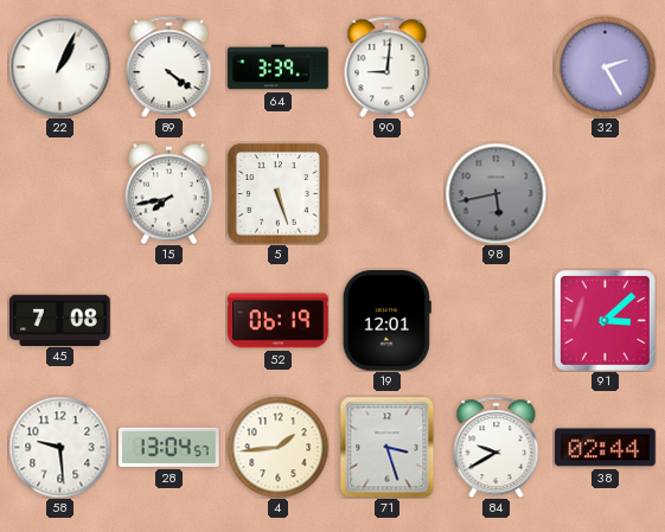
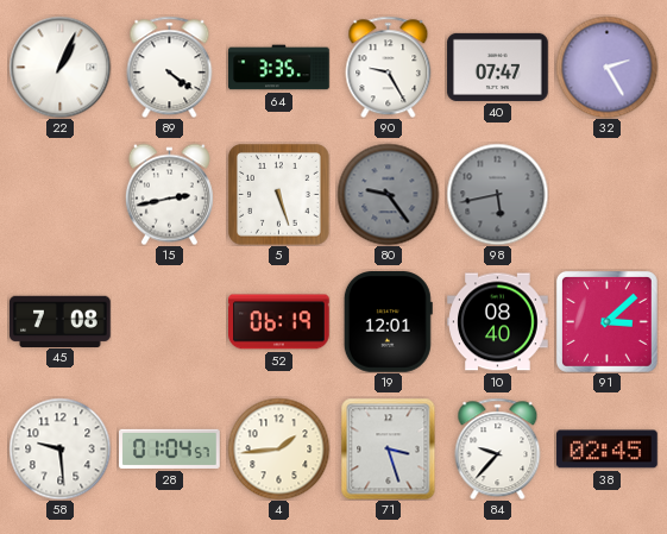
64: 3:39 -> 3:35
90: 9:01 -> 9:25
40: none -> 07:47
15: 7:43 -> 2:43
80: none -> 9:24
10: none -> 08:40
28: 13:04 -> 01:04
84: 9:40 -> 9:37
38: 02:44 -> 02:45
